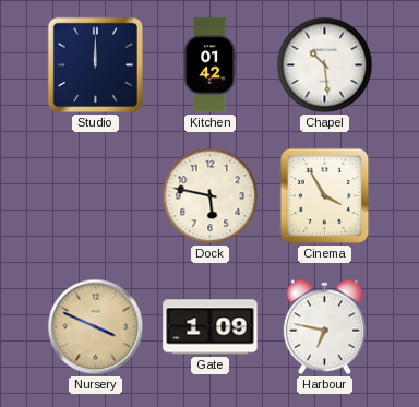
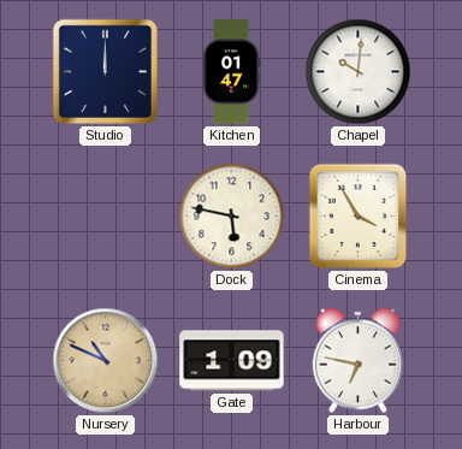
Kitchen: 01:42 -> 01:47
Chapel: 10:29 -> 10:01
Nursery: 3:49 -> 10:49
